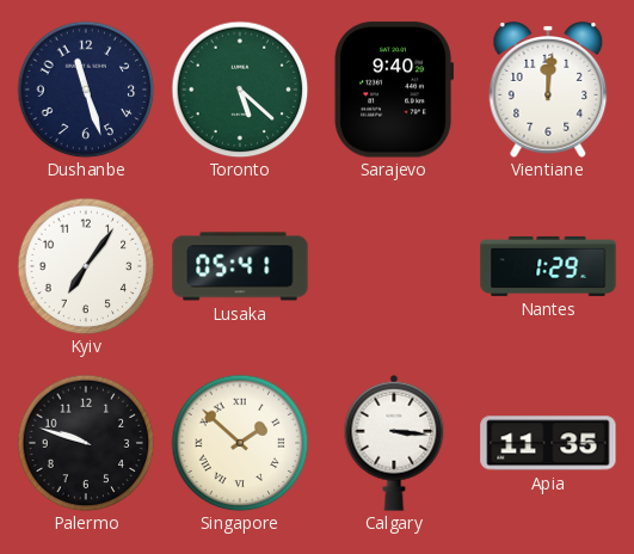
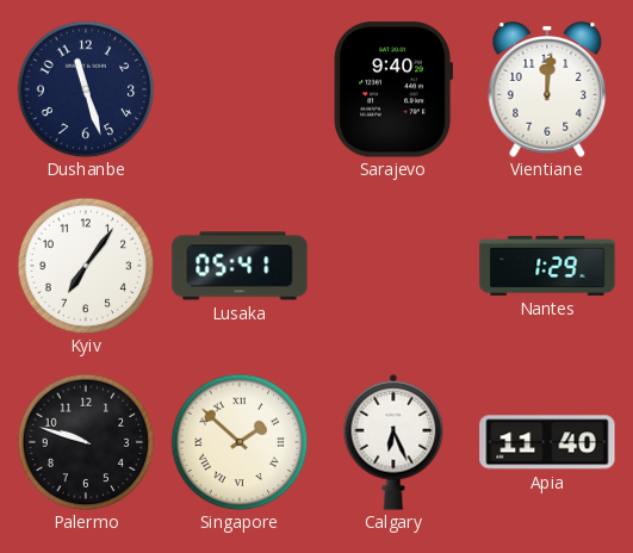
Toronto: 5:22 -> none
Calgary: 3:16 -> 6:26
Apia: 11:35 -> 11:40
